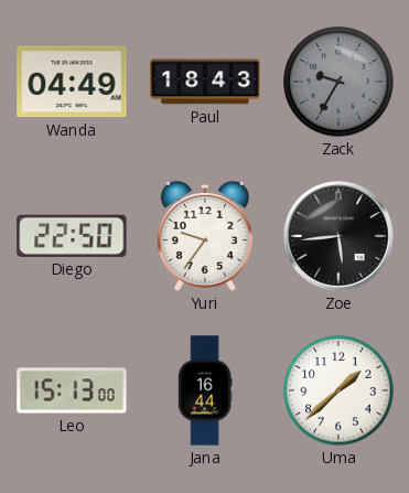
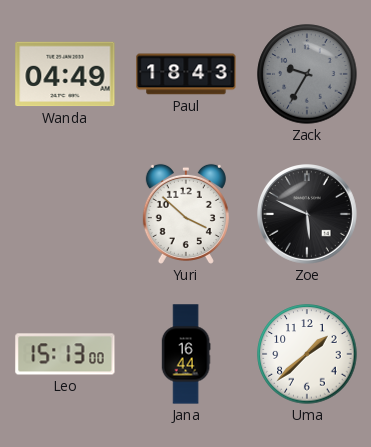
Diego: 22:50 -> none
Yuri: 9:36 -> 3:52
Zoe: 5:44 -> 5:49
